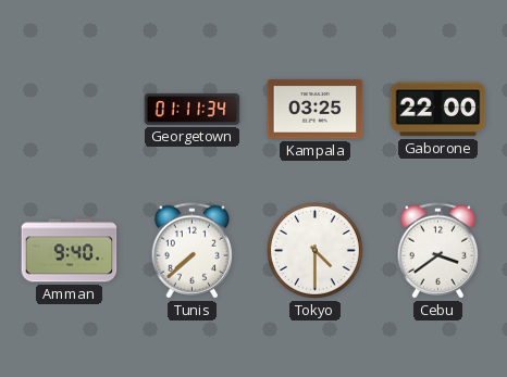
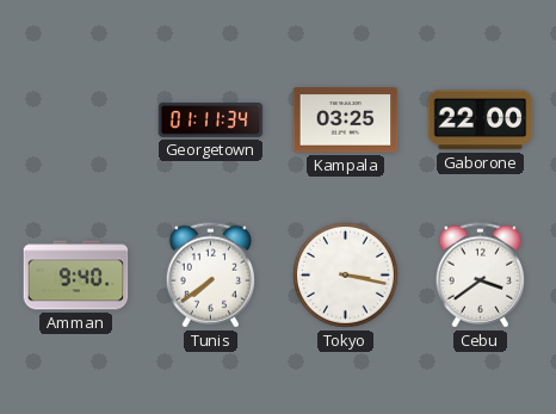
Tunis: 7:38 -> 7:39
Tokyo: 4:30 -> 3:17
